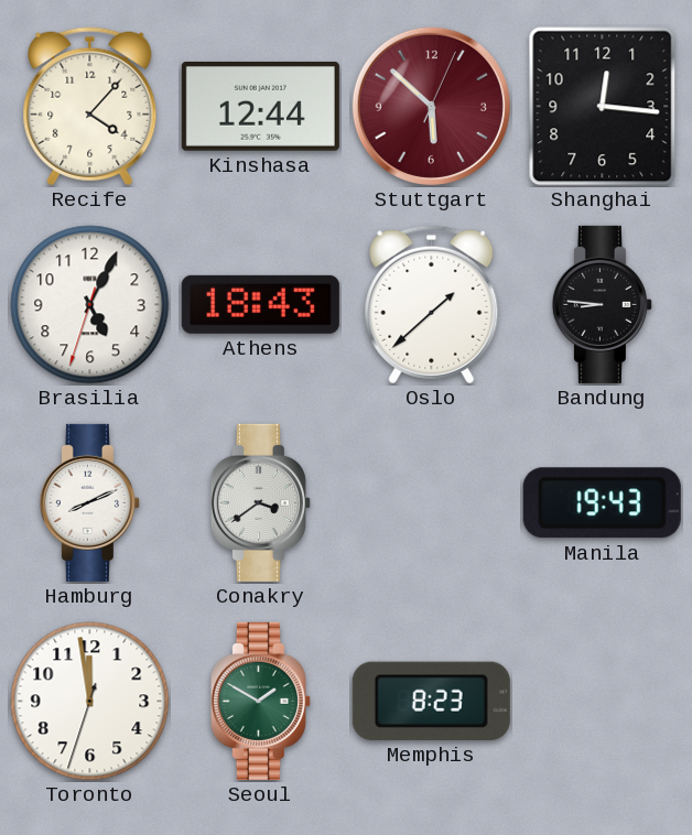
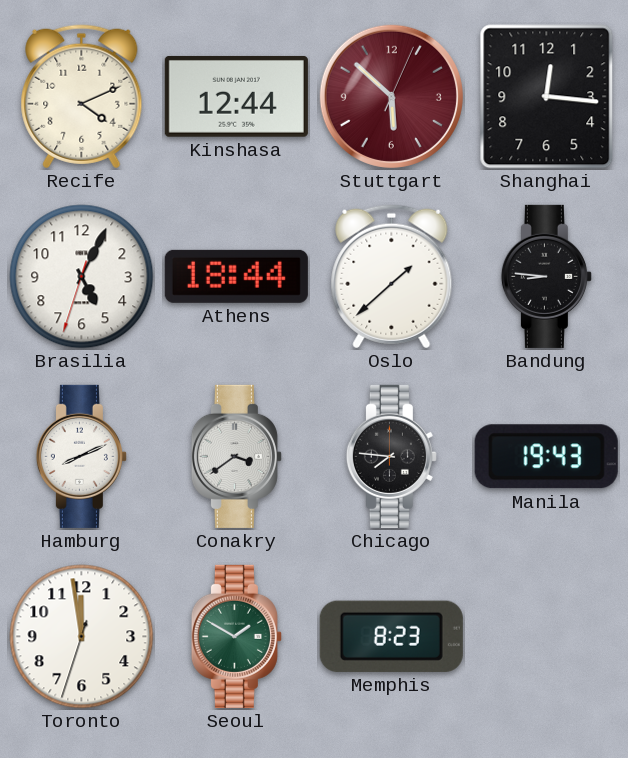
Recife: 4:07 -> 4:11
Athens: 18:43 -> 18:44
Chicago: none -> 7:46
